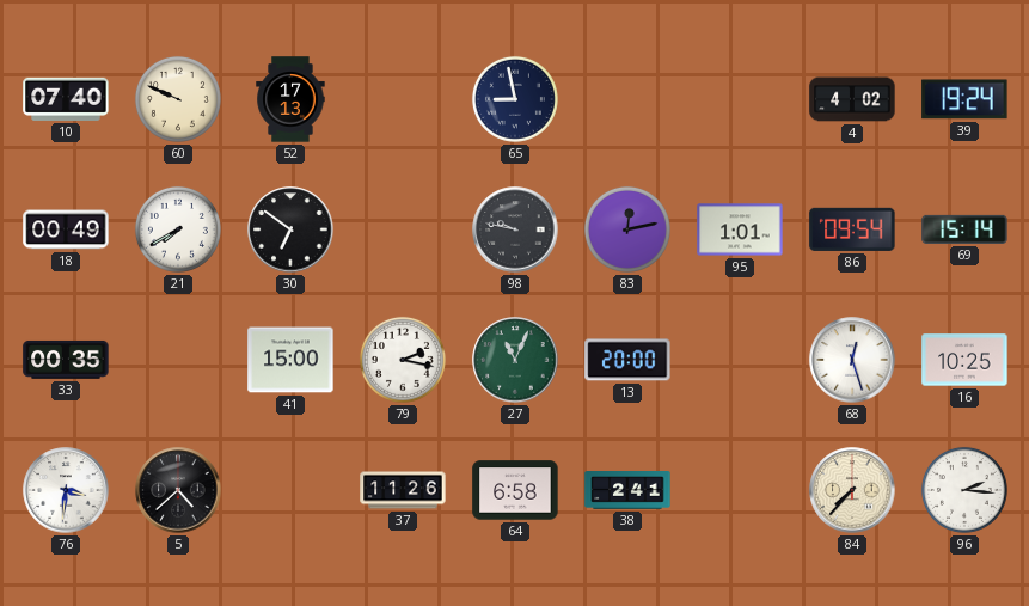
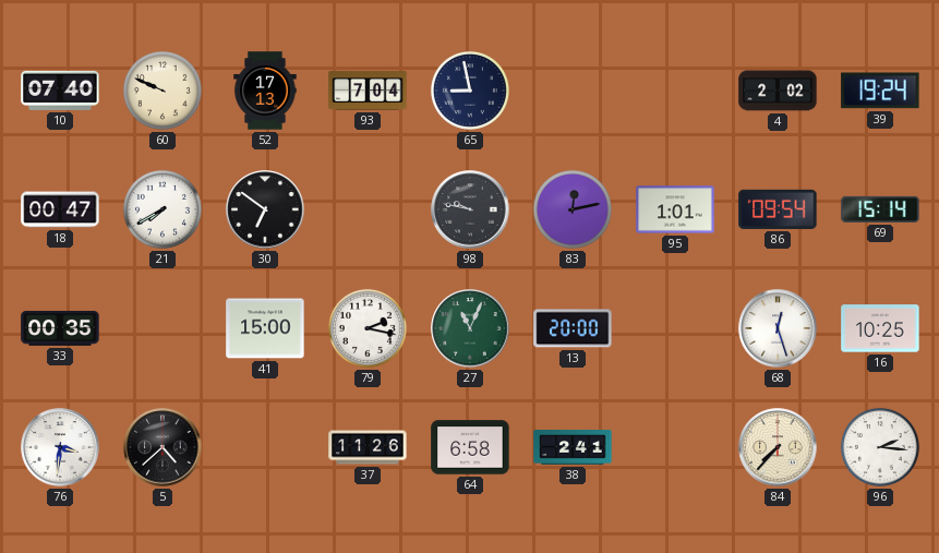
93: none -> 7:04
4: 4:02 -> 2:02
18: 00:49 -> 00:47
